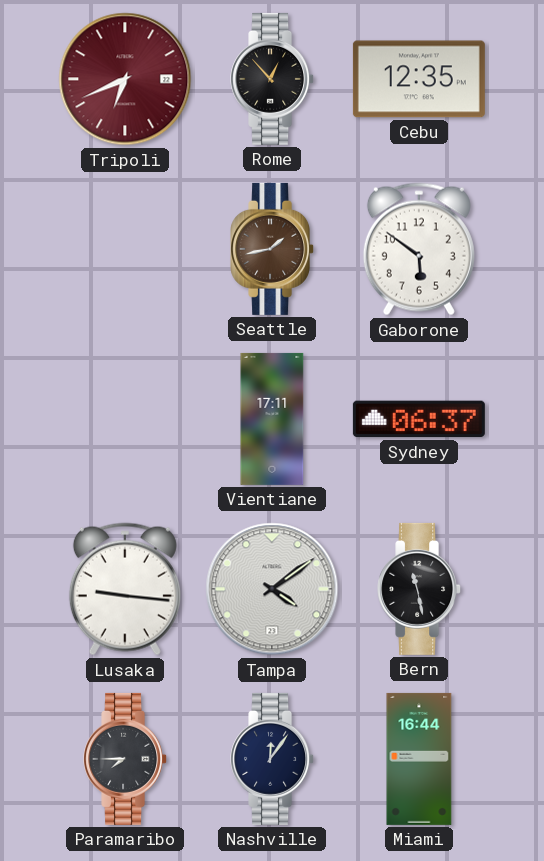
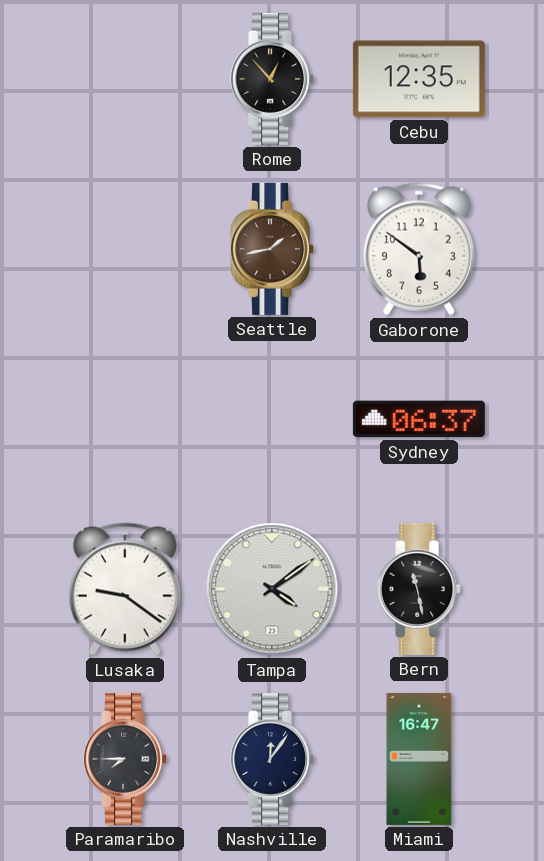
Tripoli: 6:41 -> none
Vientiane: 17:11 -> none
Lusaka: 9:16 -> 9:21
Miami: 16:44 -> 16:47
